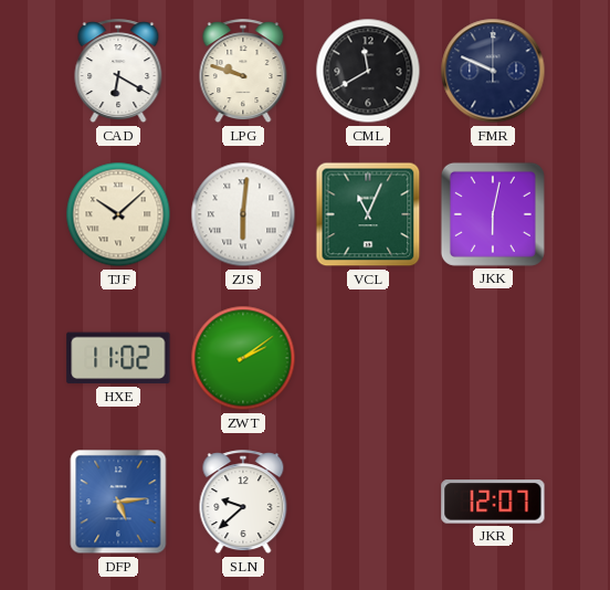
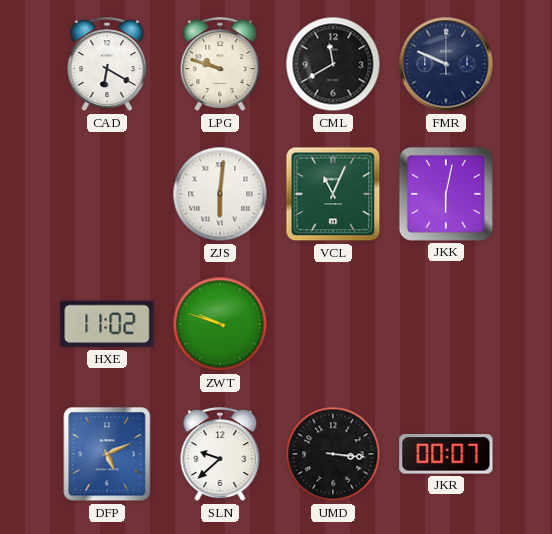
TJF: 10:08 -> none
ZWT: 2:09 -> 9:48
DFP: 5:14 -> 5:11
UMD: none -> 3:16
JKR: 12:07 -> 00:07
